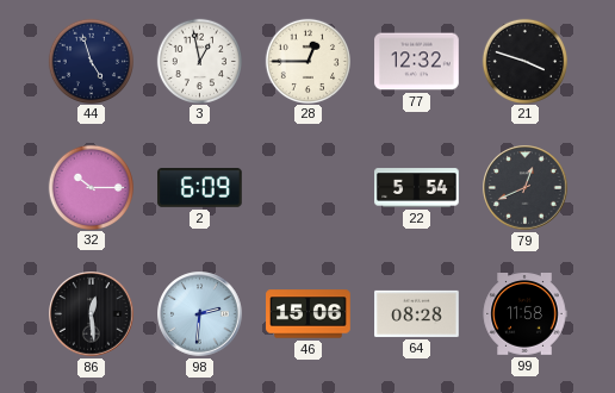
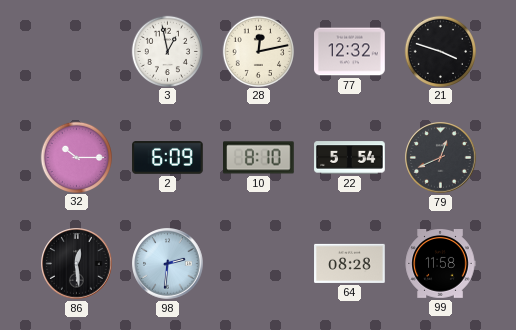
44: 4:57 -> none
28: 12:45 -> 12:13
10: none -> 8:10
46: 15:06 -> none
